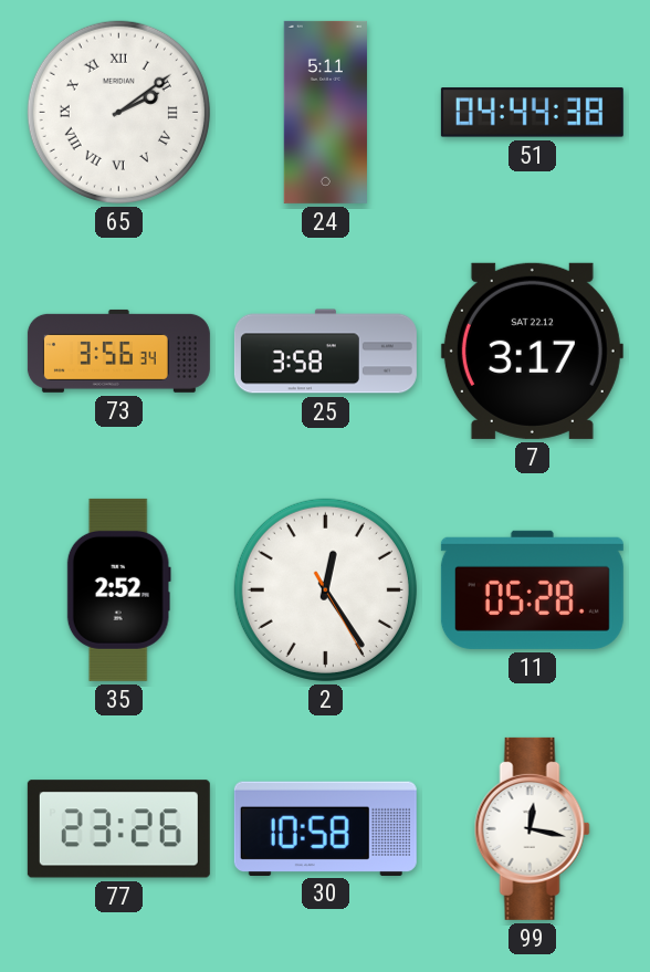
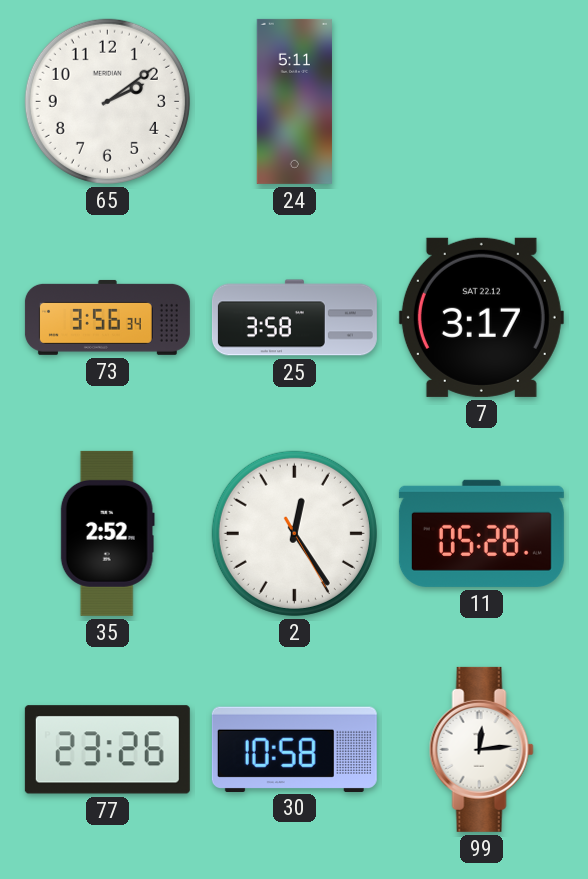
65 numerals: Roman -> Arabic
51: 04:44 -> none
99: 12:17 -> 12:14
